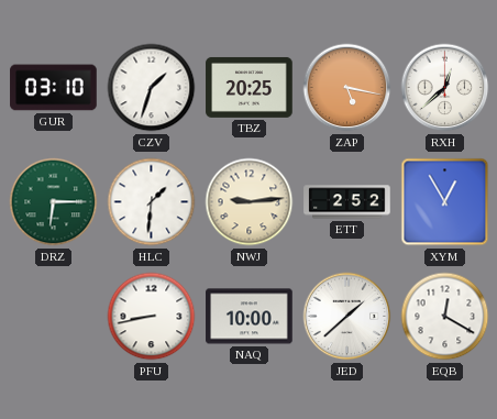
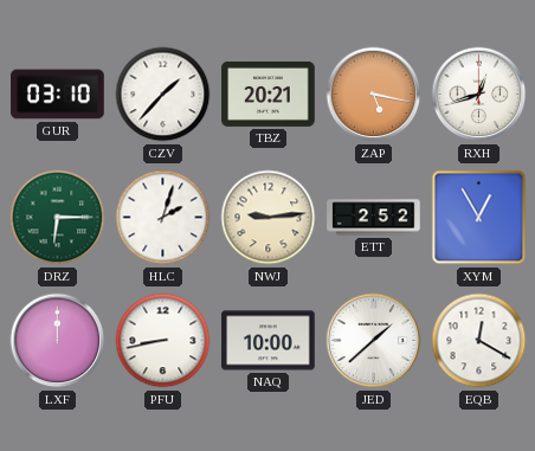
CZV: 1:33 -> 1:37
TBZ: 20:25 -> 20:21
RXH: 12:38 -> 12:42
HLC: 1:31 -> 2:03
LXF: none -> 12:00
